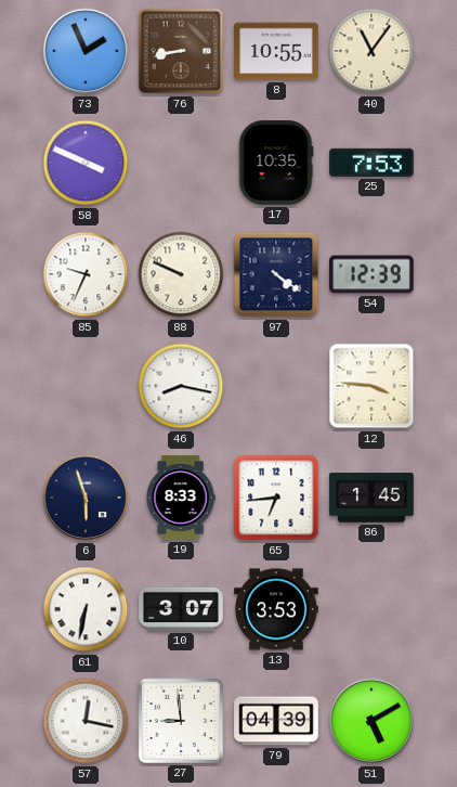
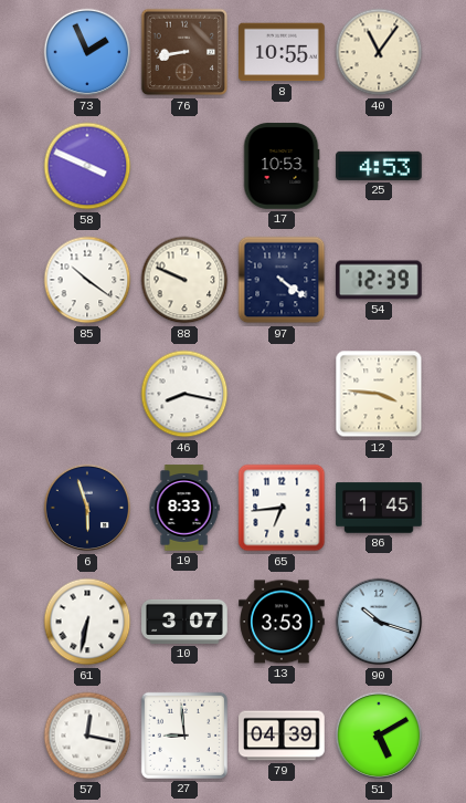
17: 10:35 -> 10:53
25: 7:53 -> 4:53
85: 9:34 -> 10:21
90: none -> 10:18
